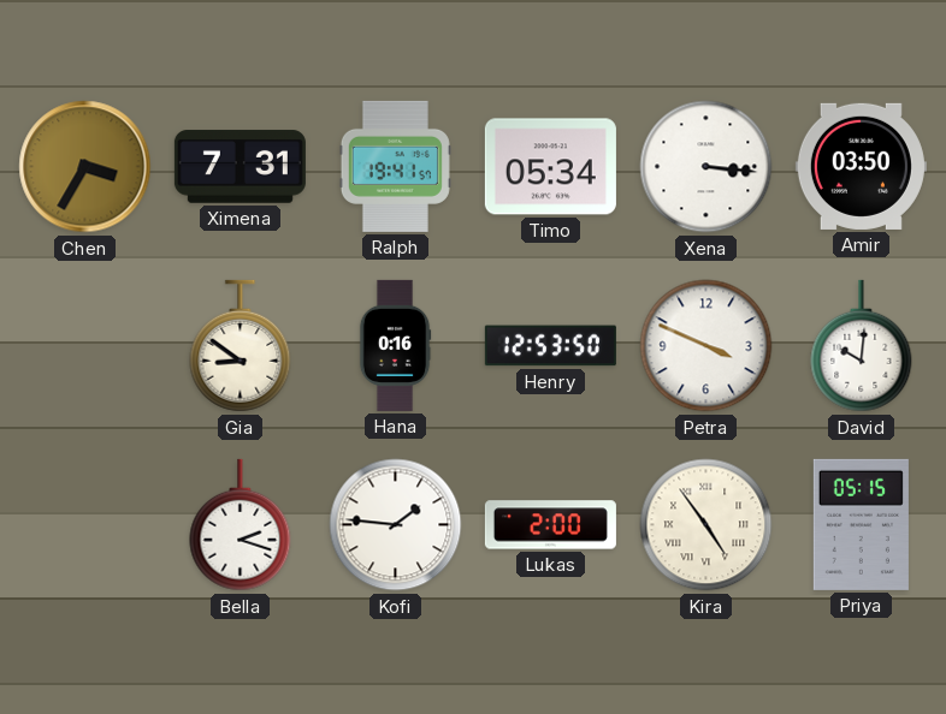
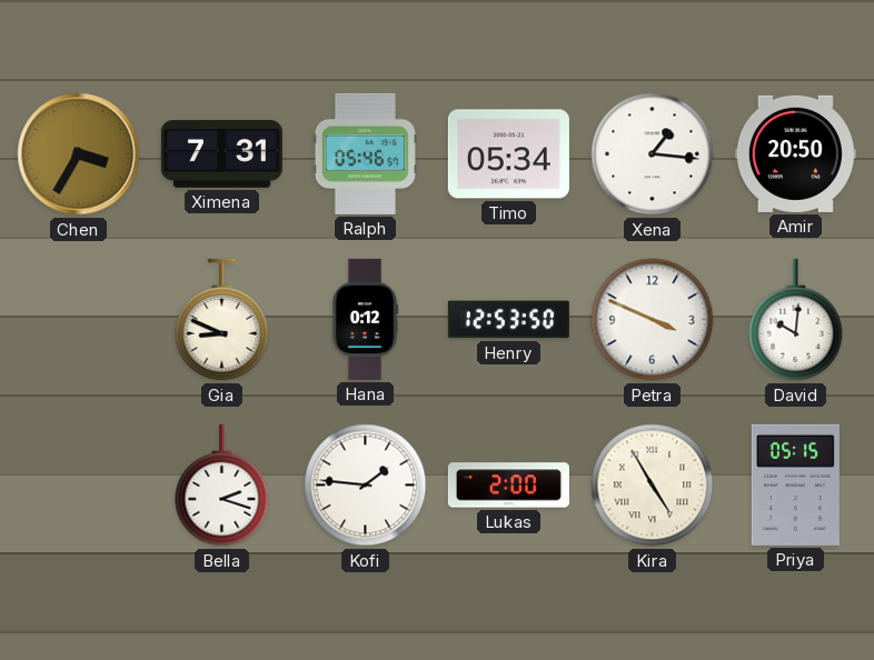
Ralph: 19:41 -> 05:46
Xena: 3:16 -> 1:16
Amir: 03:50 -> 20:50
Gia: 8:51 -> 8:49
Hana: 0:16 -> 0:12
Kira: 4:54 -> 4:55
